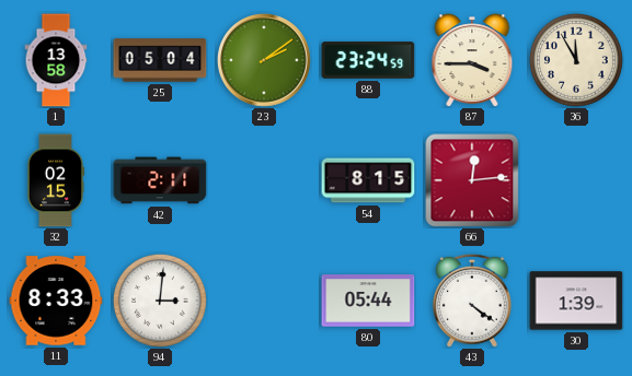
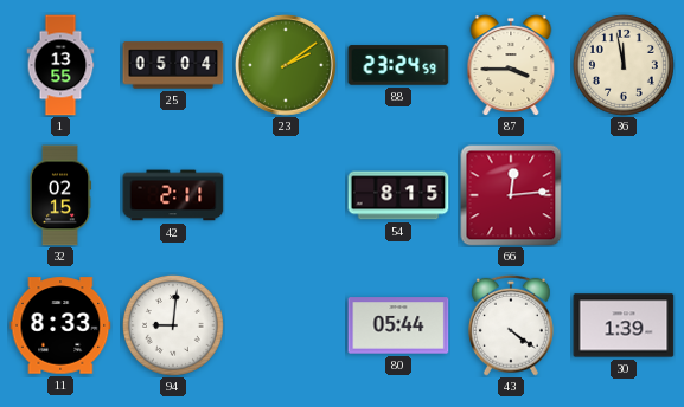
1: 13:58 -> 13:55
36: 11:55 -> 11:58
94: 3:01 -> 9:01
